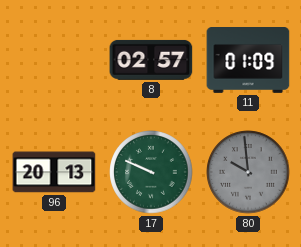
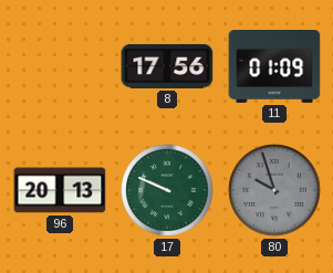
8: 02:57 -> 17:56
80: 9:59 -> 9:57
